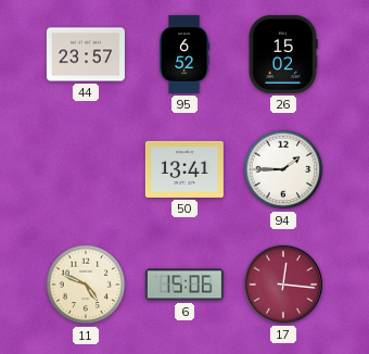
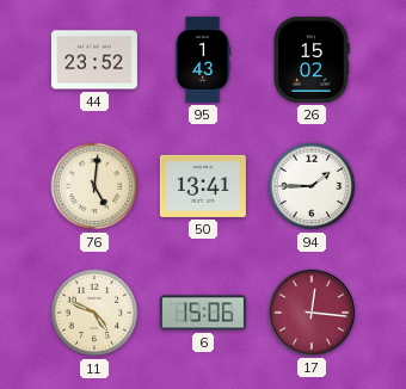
44: 23:57 -> 23:52
95: 6:52 -> 1:43
76: none -> 5:01
